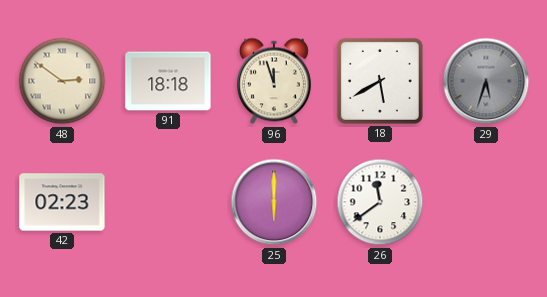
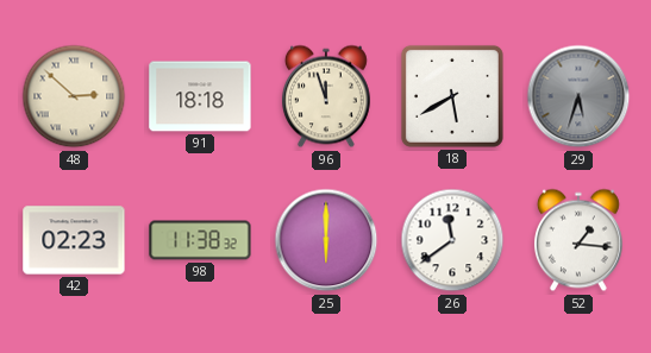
48: 2:51 -> 2:52
98: none -> 11:38
52: none -> 1:16
